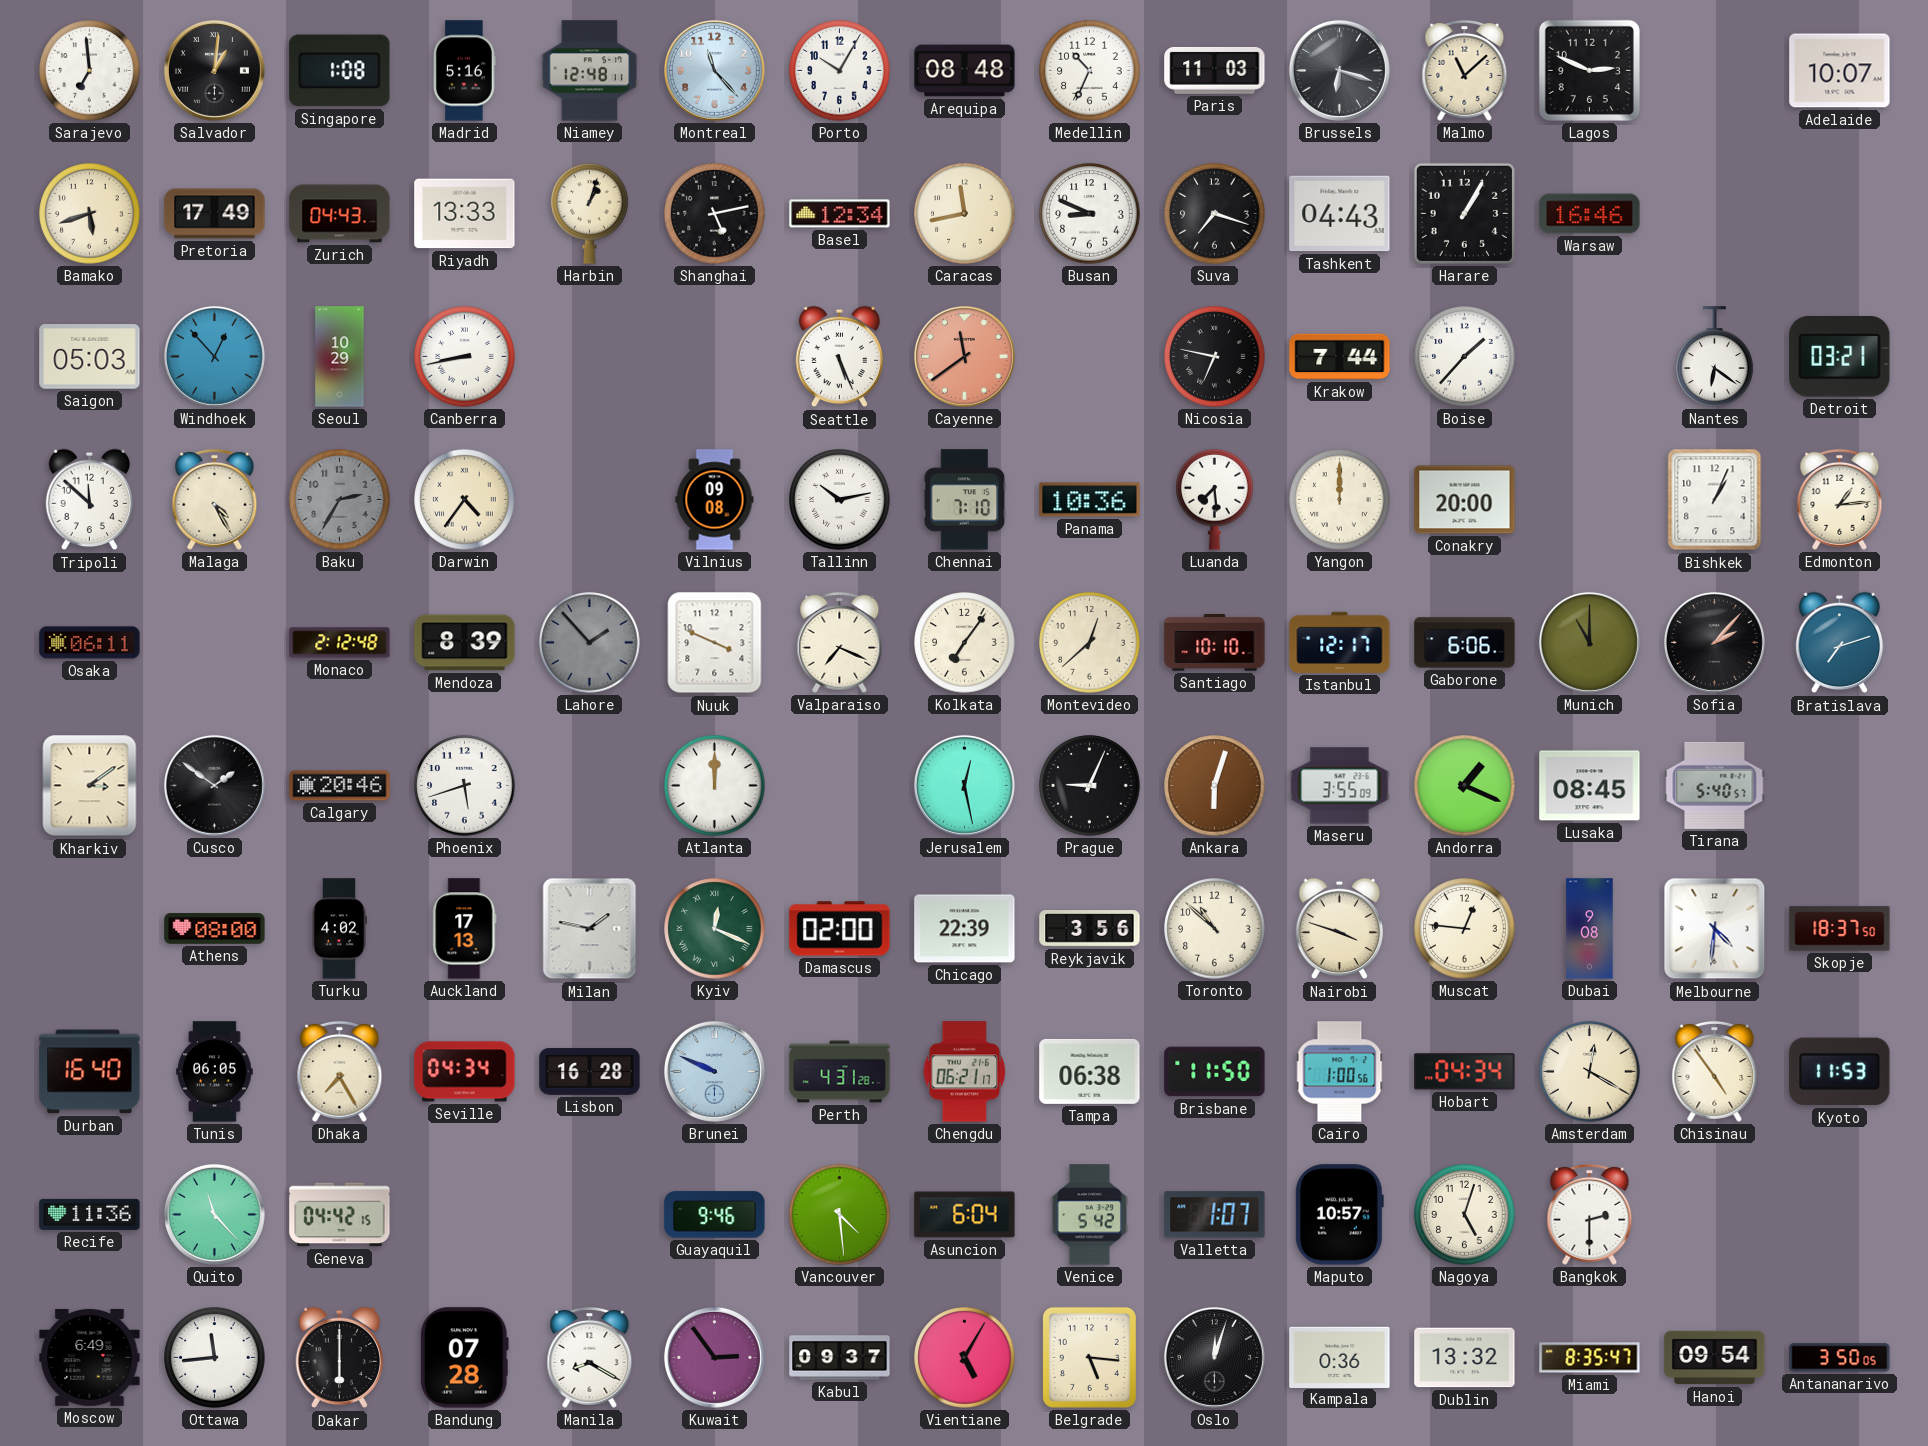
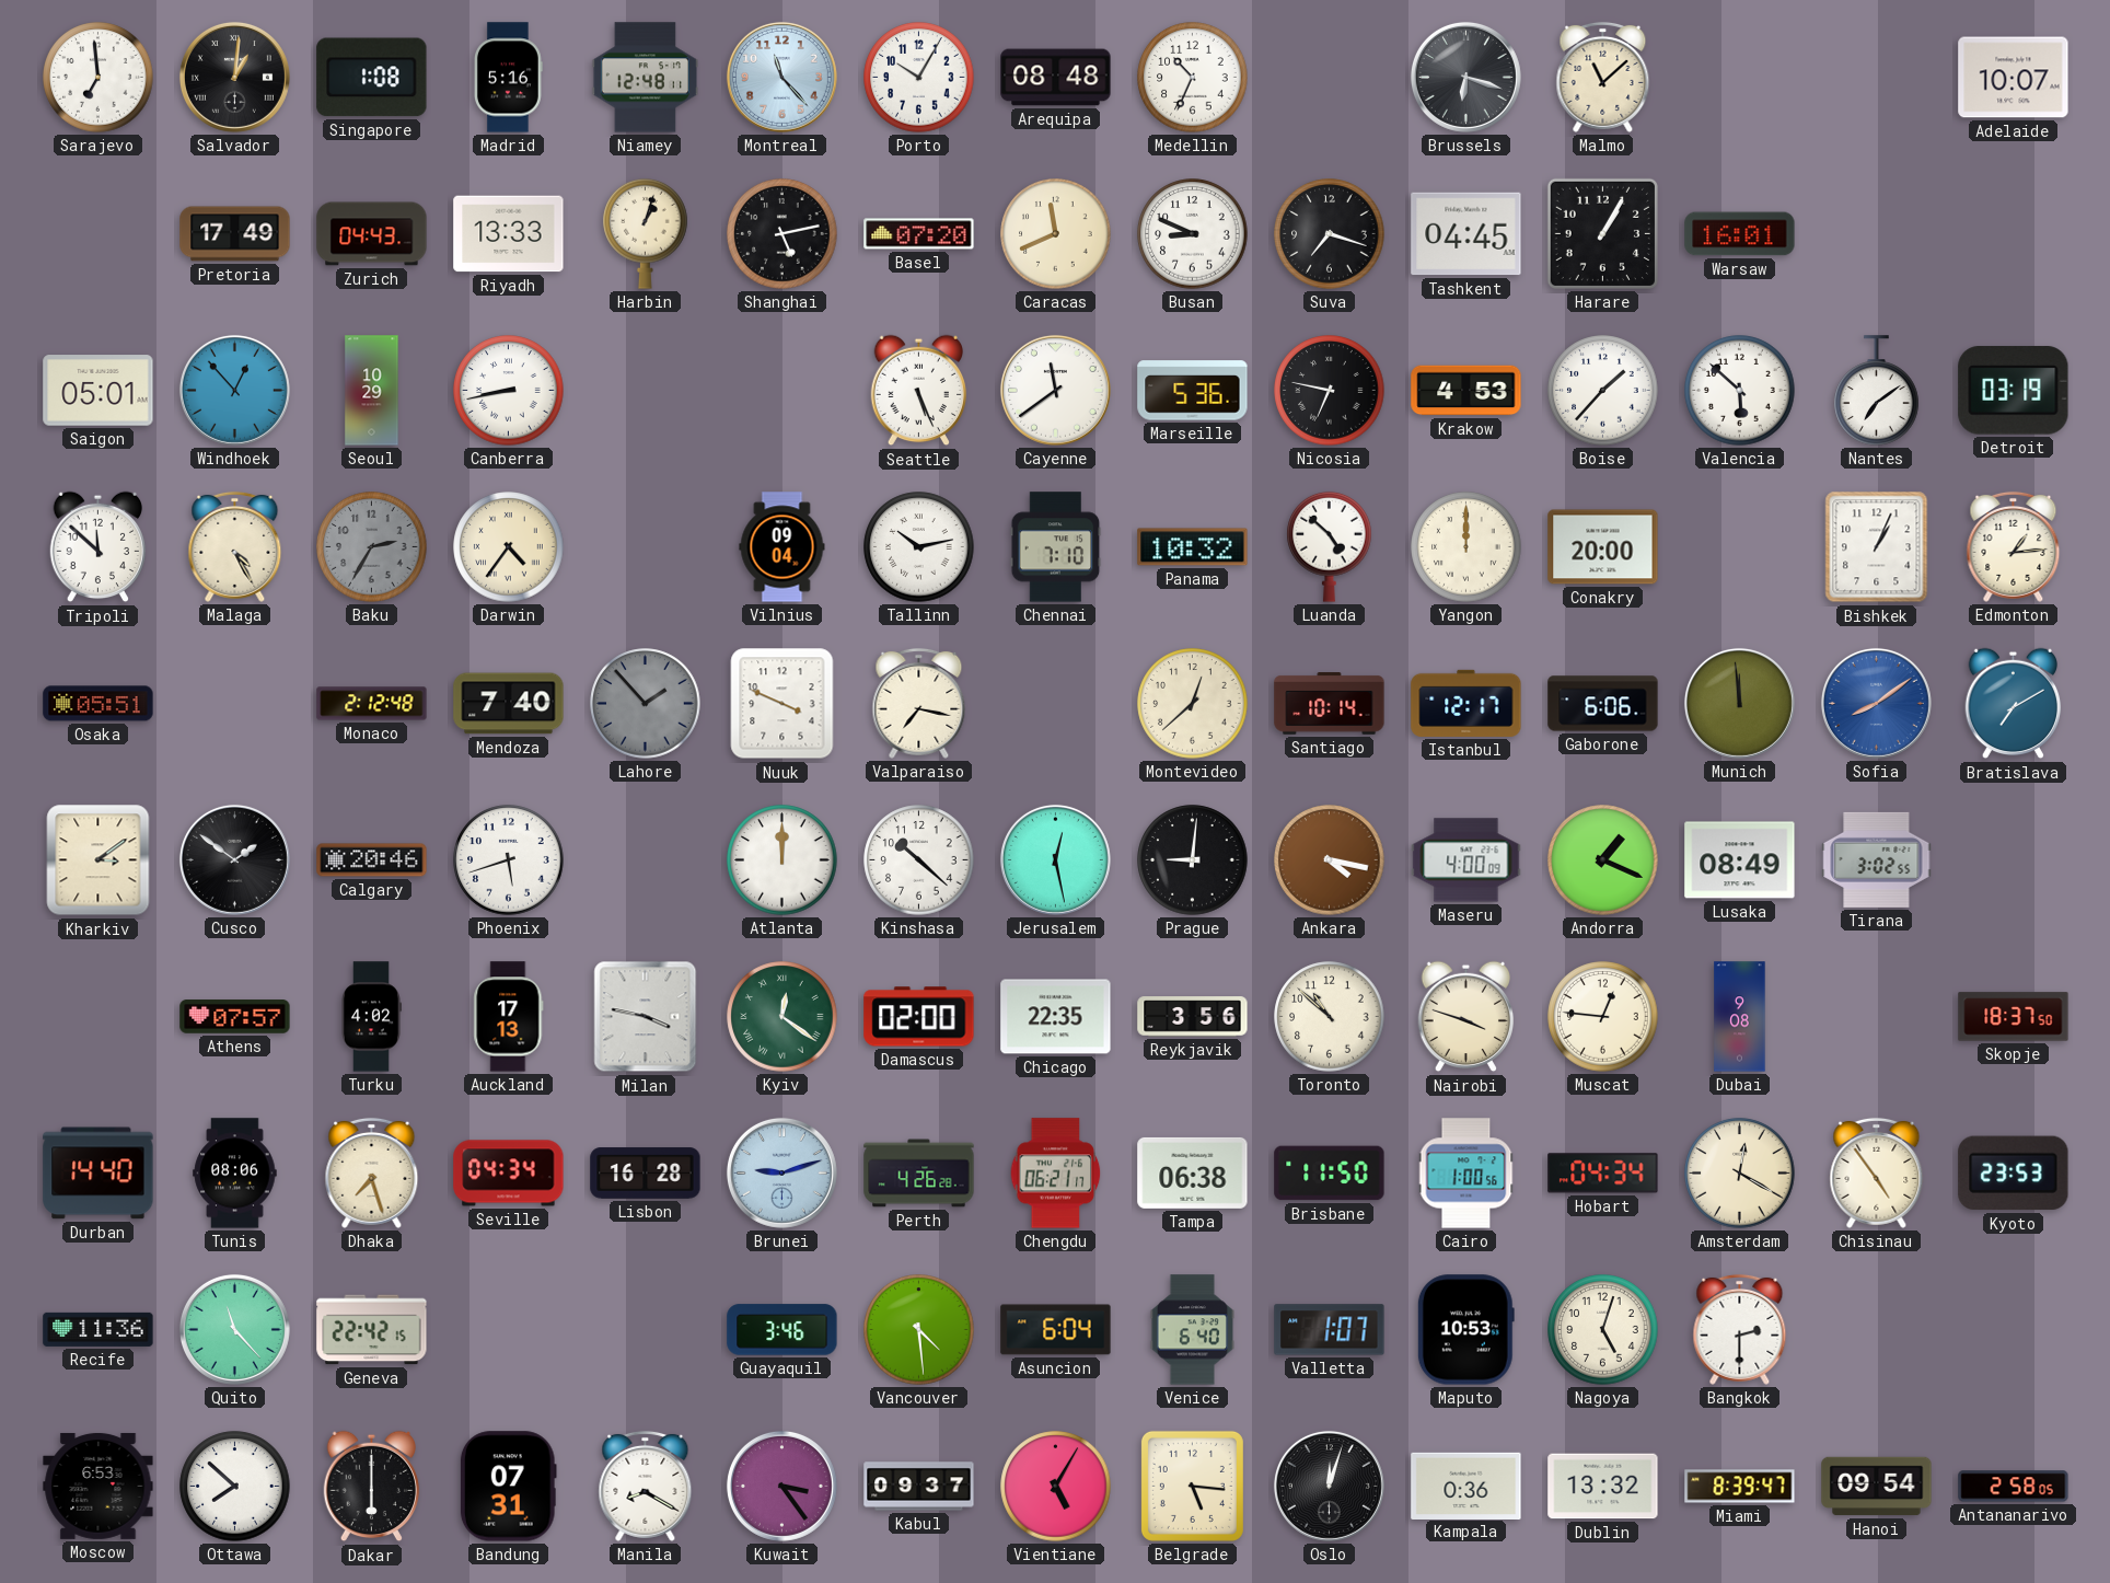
Paris: 11:03 -> none
Lagos: 2:49 -> none
Bamako: 5:42 -> none
Basel: 12:34 -> 07:20
Caracas: 11:43 -> 11:41
Tashkent: 04:43 -> 04:45
Warsaw: 16:46 -> 16:01
Saigon: 05:03 -> 05:01
Cayenne dial: salmon -> white
Marseille: none -> 5:36
Krakow: 7:44 -> 4:53
Valencia: none -> 5:52
Nantes: 6:21 -> 7:09
Detroit: 03:21 -> 03:19
Vilnius: 09:08 -> 09:04
Panama: 10:36 -> 10:32
Luanda: 7:29 -> 4:52
Osaka: 06:11 -> 05:51
Mendoza: 8:39 -> 7:40
Valparaiso: 7:19 -> 7:17
Kolkata: 7:06 -> none
Santiago: 10:10 -> 10:14
Munich: 11:00 -> 11:59
Sofia: 2:07 -> 8:09
Sofia dial: black -> blue
Bratislava: 7:12 -> 7:10
Kinshasa: none -> 10:22
Prague: 9:04 -> 9:01
Ankara: 6:03 -> 4:17
Maseru: 3:55 -> 4:00
Lusaka: 08:45 -> 08:49
Tirana: 5:40 -> 3:02
Athens: 08:00 -> 07:57
Milan: 1:47 -> 3:47
Kyiv: 12:19 -> 12:21
Chicago: 22:39 -> 22:35
Melbourne: 4:31 -> none
Durban: 16:40 -> 14:40
Tunis: 06:05 -> 08:06
Dhaka: 7:25 -> 7:27
Brunei: 9:49 -> 9:12
Perth: 4:31 -> 4:26
Kyoto: 11:53 -> 23:53
Geneva: 04:42 -> 22:42
Guayaquil: 9:46 -> 3:46
Venice: 5:42 -> 6:40
Maputo: 10:57 -> 10:53
Moscow: 6:49 -> 6:53
Ottawa: 11:44 -> 7:52
Bandung: 07:28 -> 07:31
Kuwait: 2:54 -> 3:24
Miami: 8:35 -> 8:39
Antananarivo: 3:50 -> 2:58
